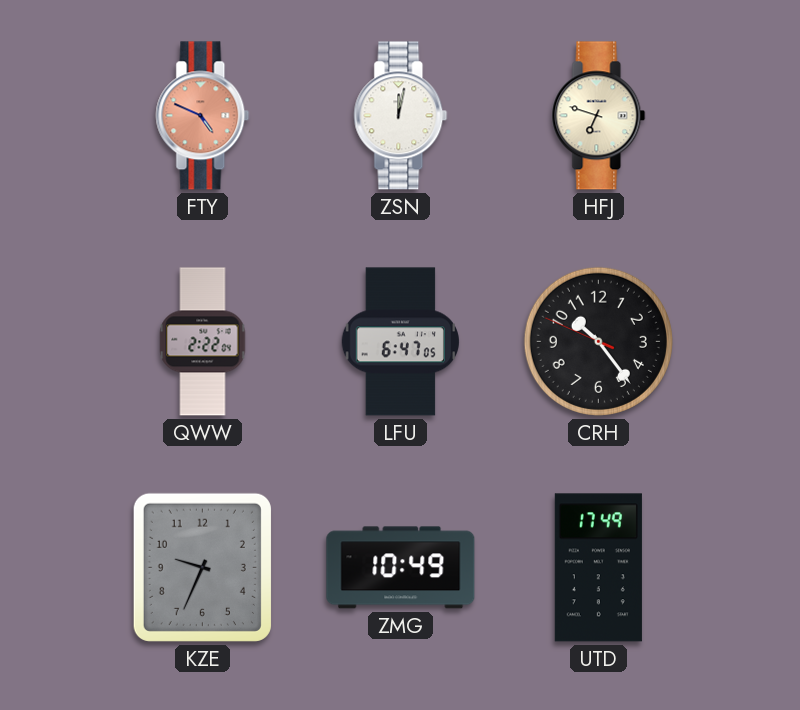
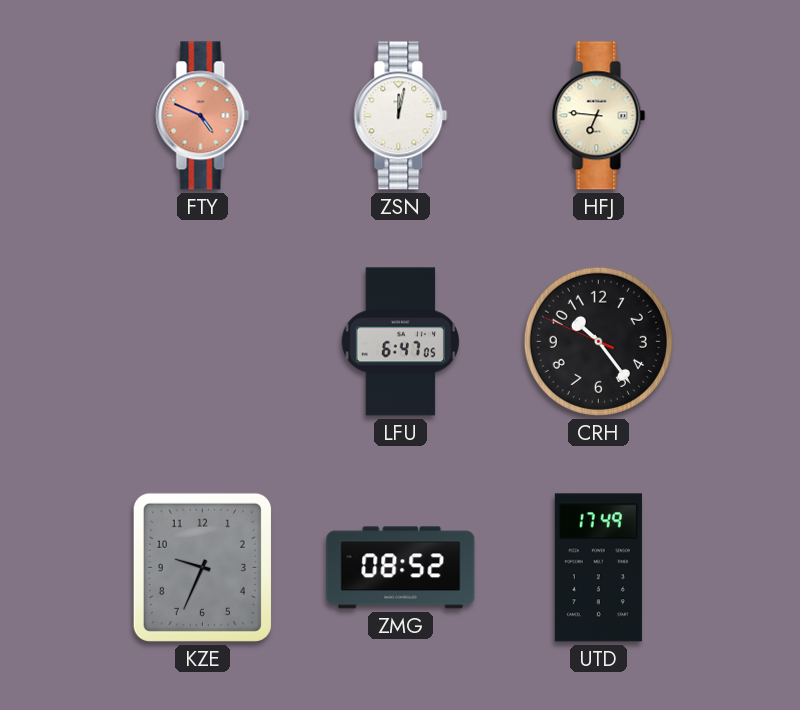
HFJ: 6:48 -> 6:46
QWW: 2:22 -> none
ZMG: 10:49 -> 08:52
